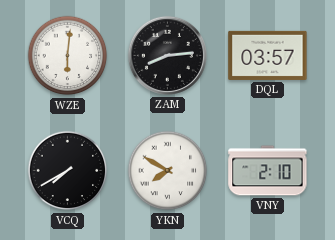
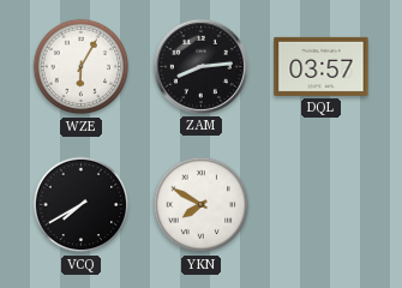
WZE: 6:01 -> 6:05
VNY: 2:10 -> none
